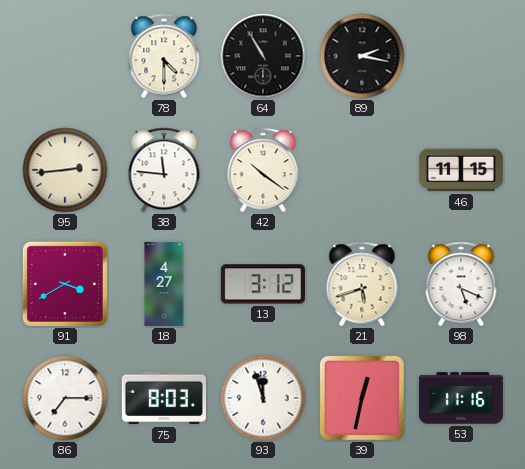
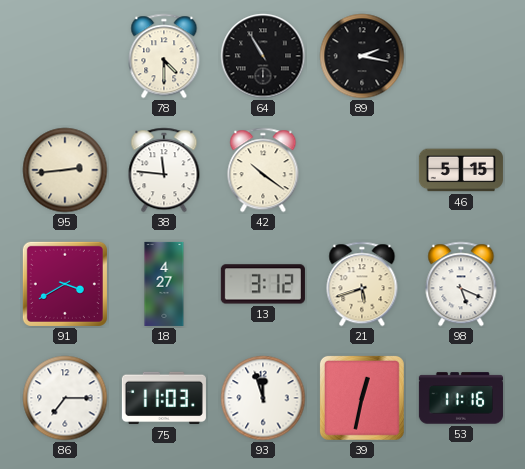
46: 11:15 -> 5:15
75: 8:03 -> 11:03
